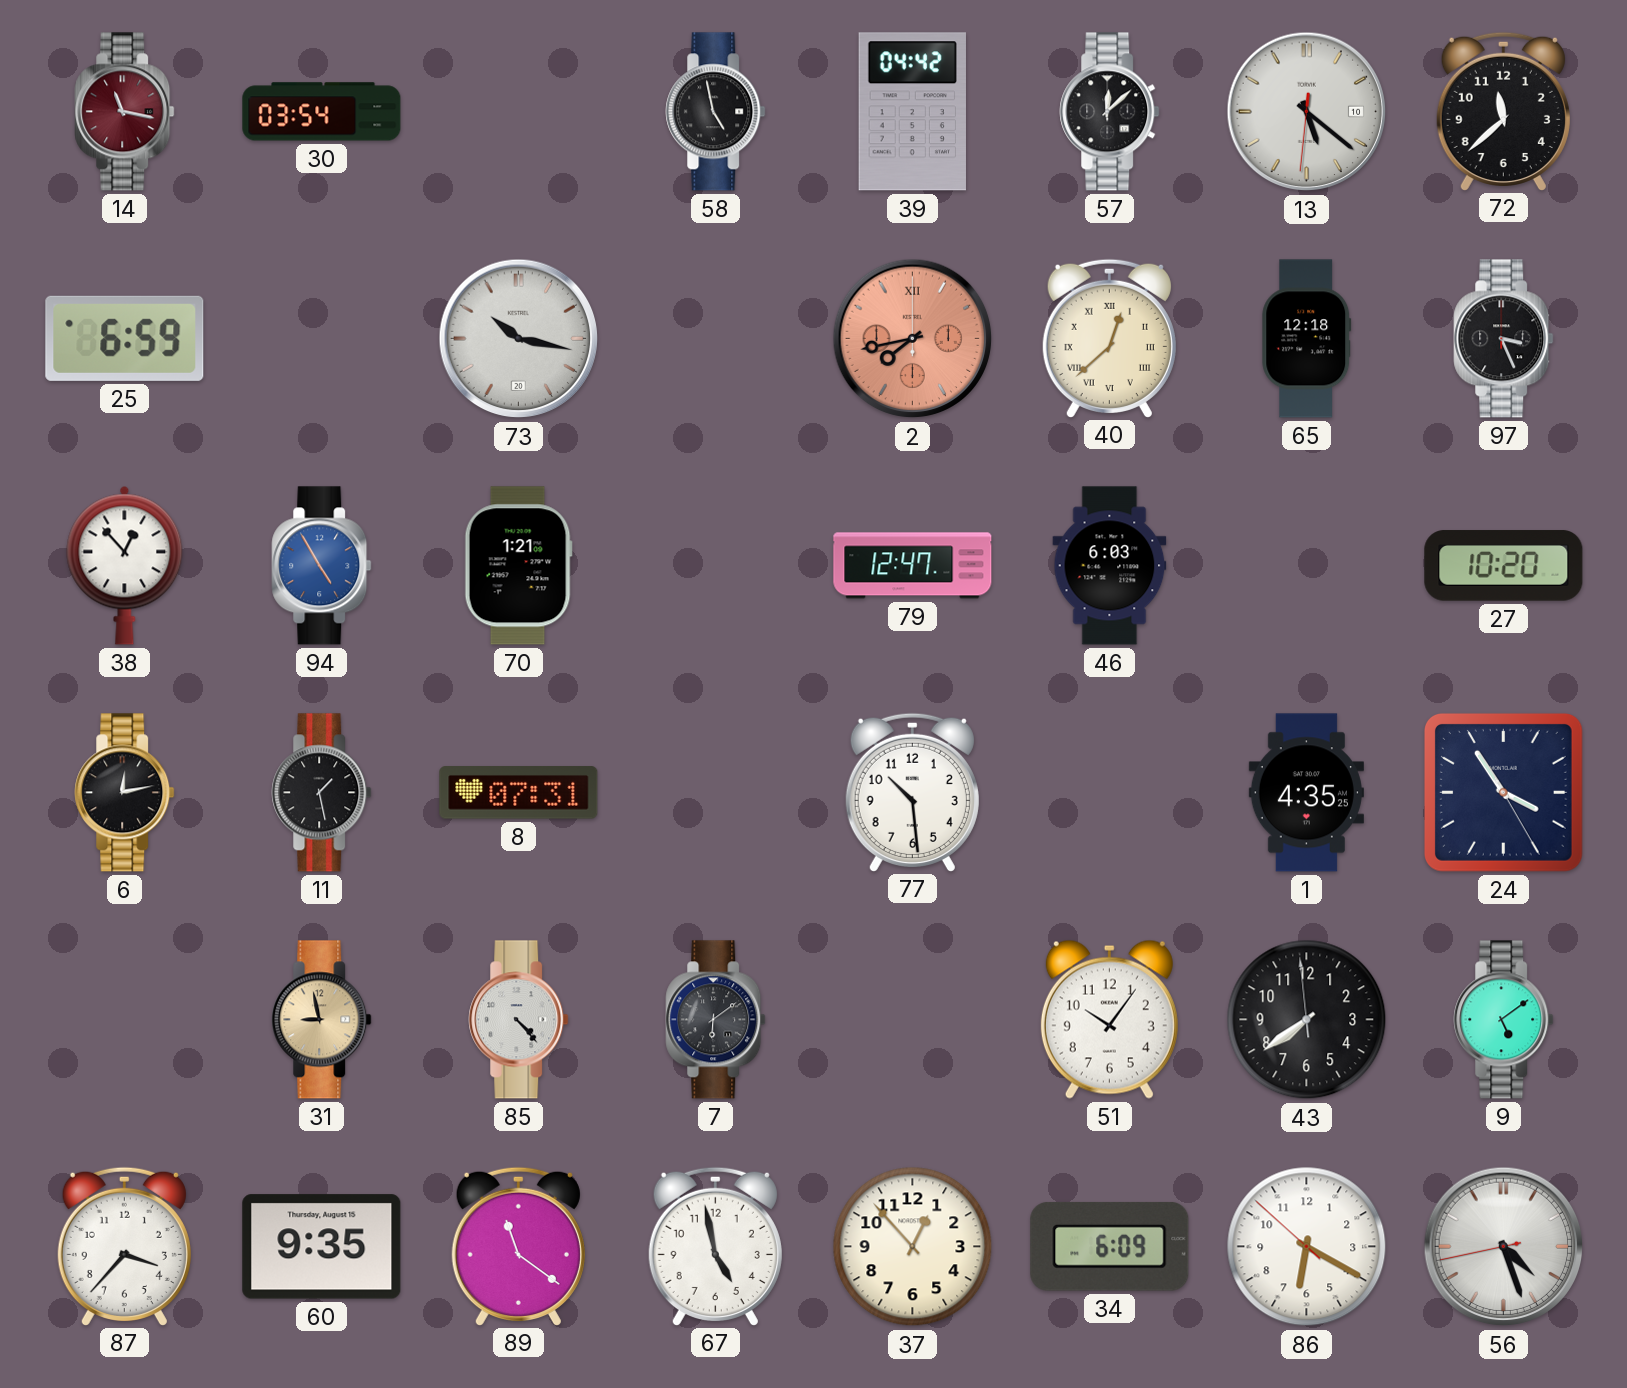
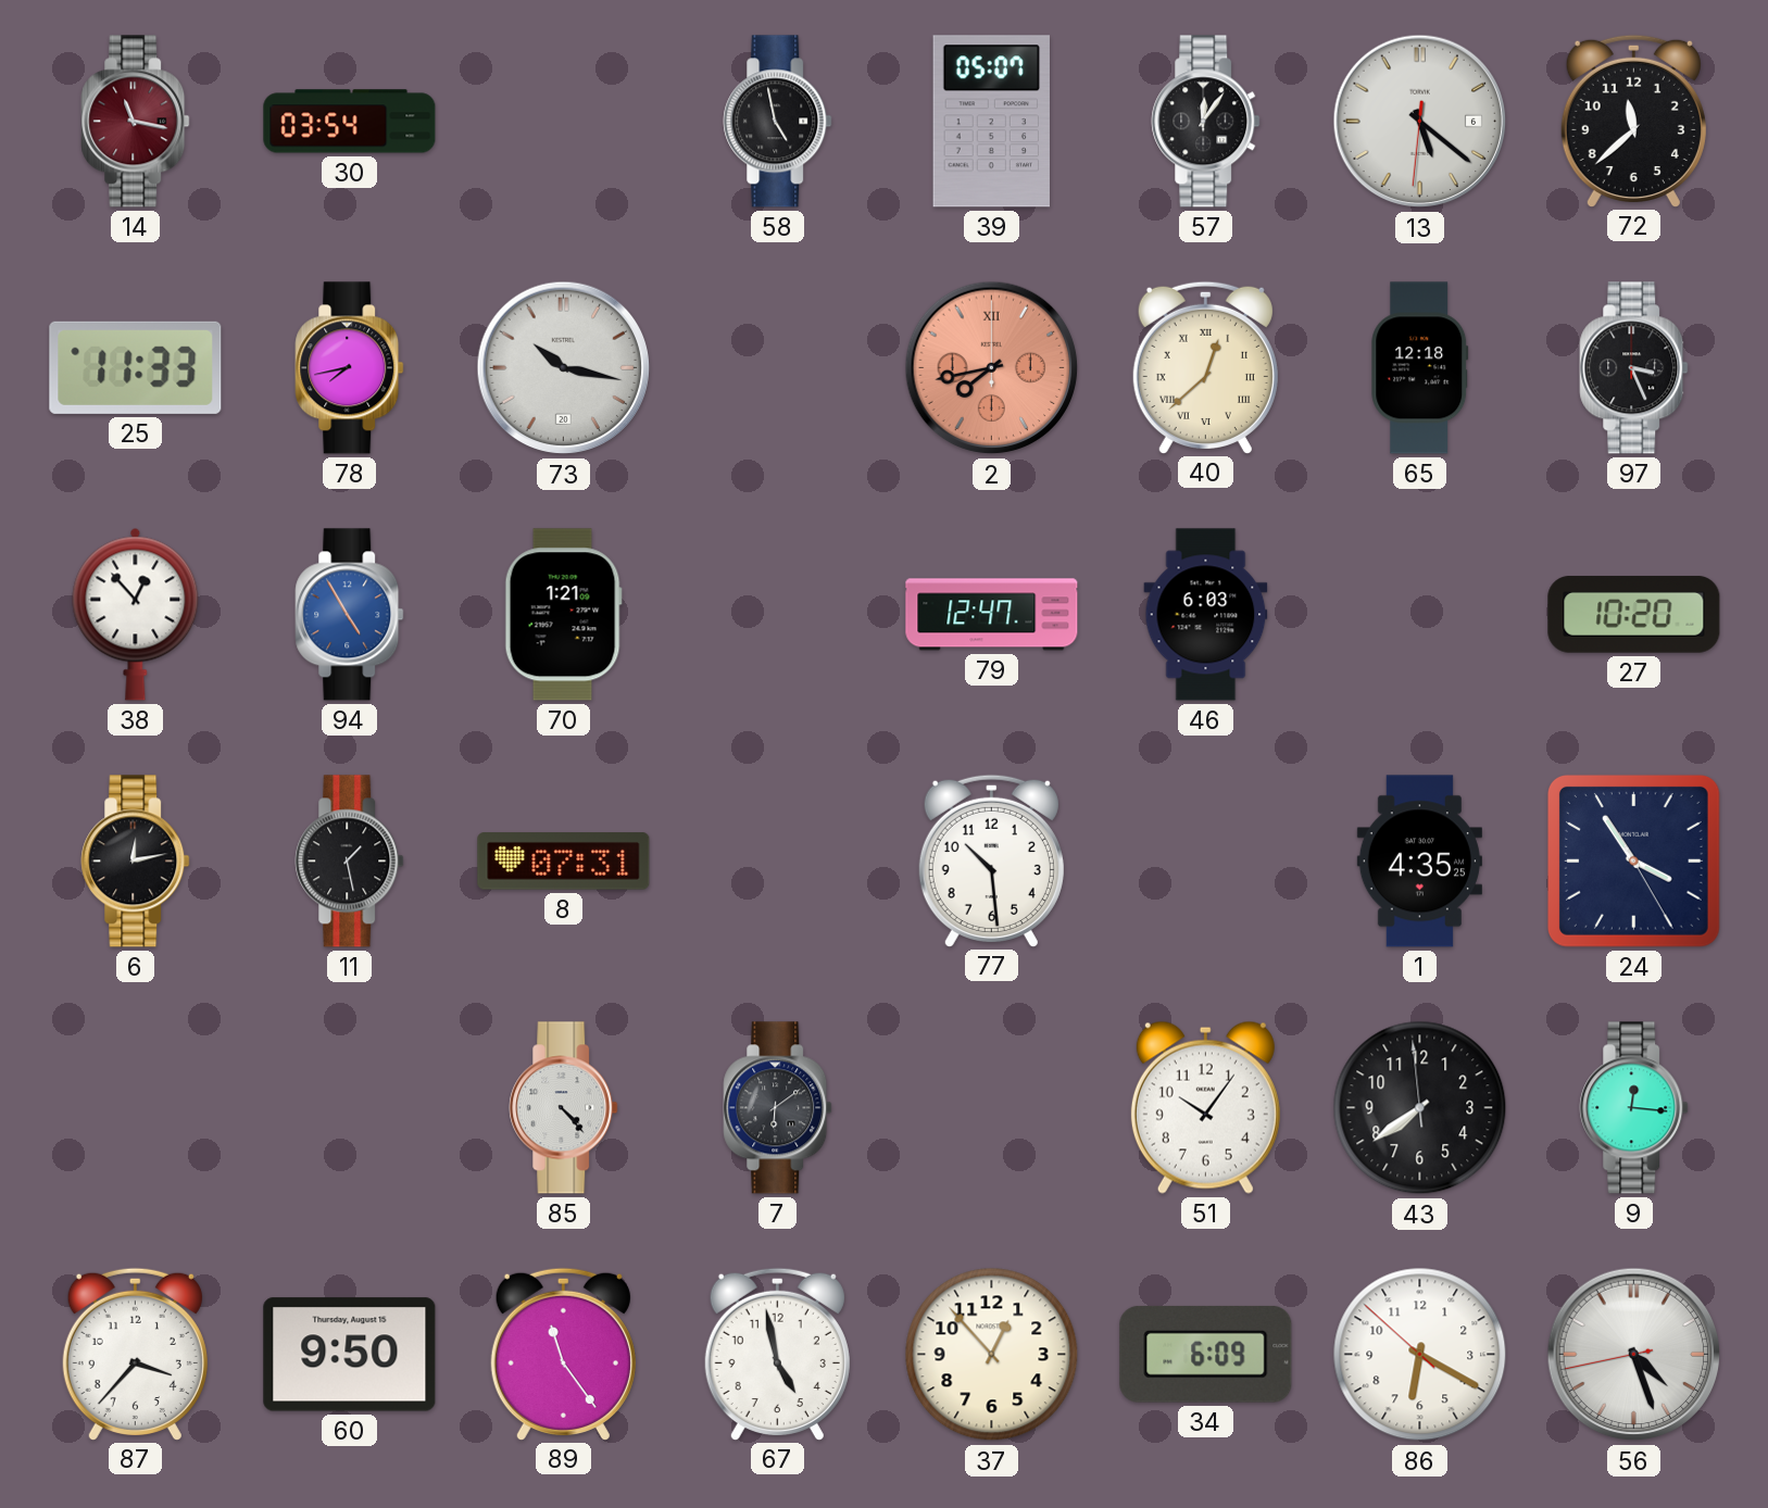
39: 04:42 -> 05:07
57: 12:08 -> 12:06
13 date: 10 -> 6
25: 6:59 -> 11:33
78: none -> 7:43
31: 8:58 -> none
9: 5:09 -> 12:16
60: 9:35 -> 9:50
89: 11:21 -> 11:24
